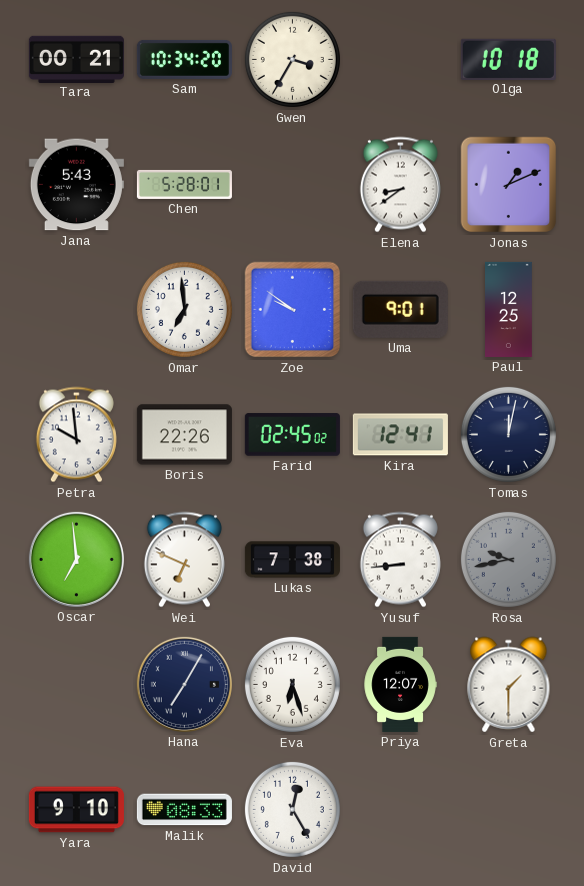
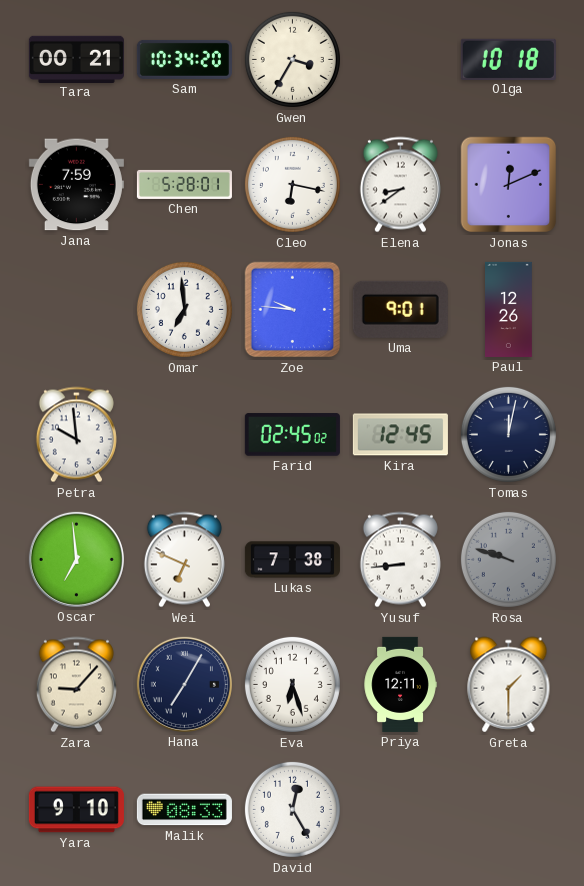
Jana: 5:43 -> 7:59
Cleo: none -> 6:17
Jonas: 1:11 -> 12:11
Zoe: 9:51 -> 9:46
Paul: 12:25 -> 12:26
Boris: 22:26 -> none
Kira: 12:41 -> 12:45
Rosa: 9:43 -> 9:48
Zara: none -> 9:07
Priya: 12:07 -> 12:11
